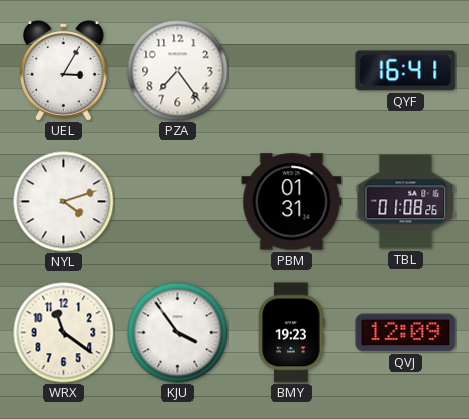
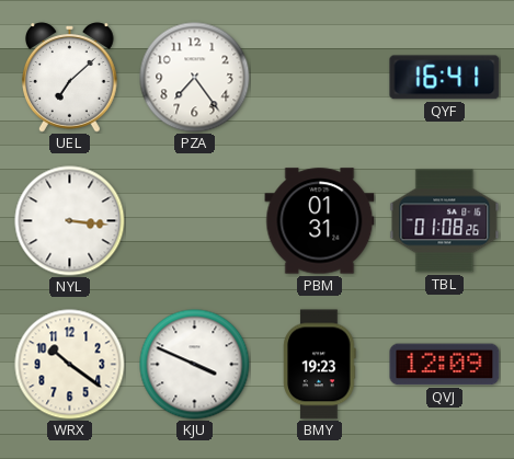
UEL: 3:05 -> 7:08
NYL: 4:12 -> 3:16
WRX: 11:21 -> 10:21
KJU: 3:54 -> 3:49
